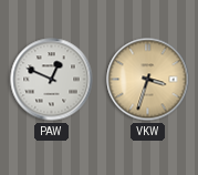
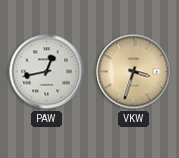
PAW: 12:49 -> 12:43
